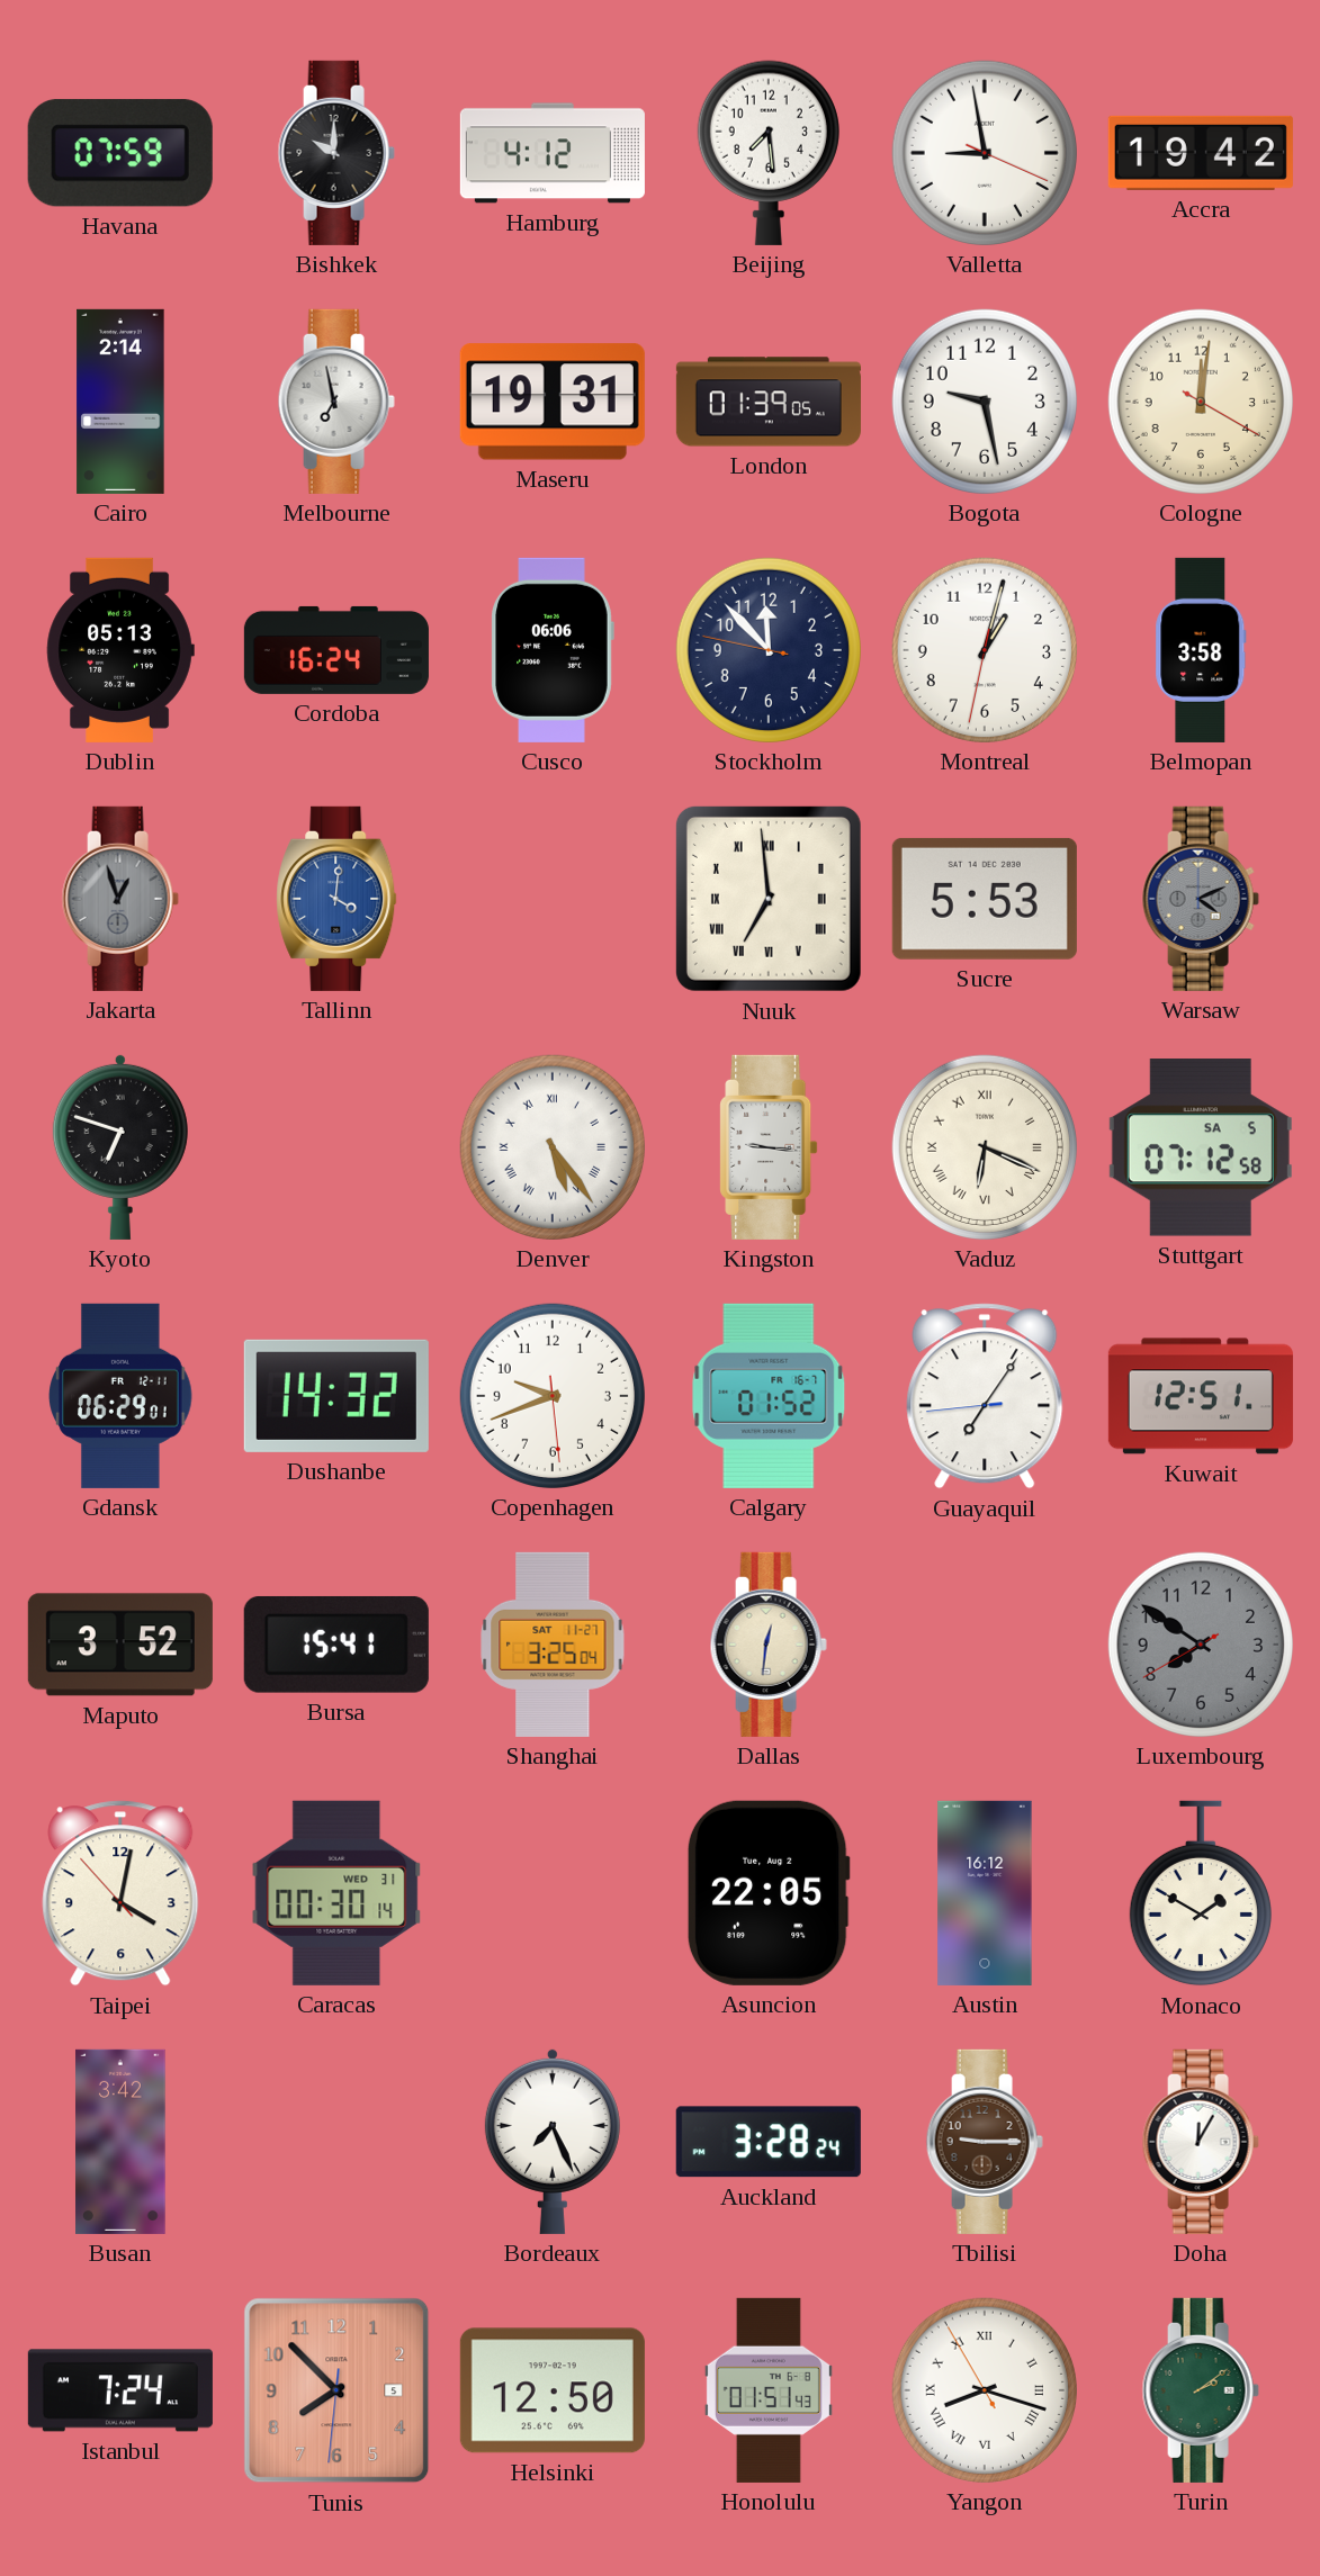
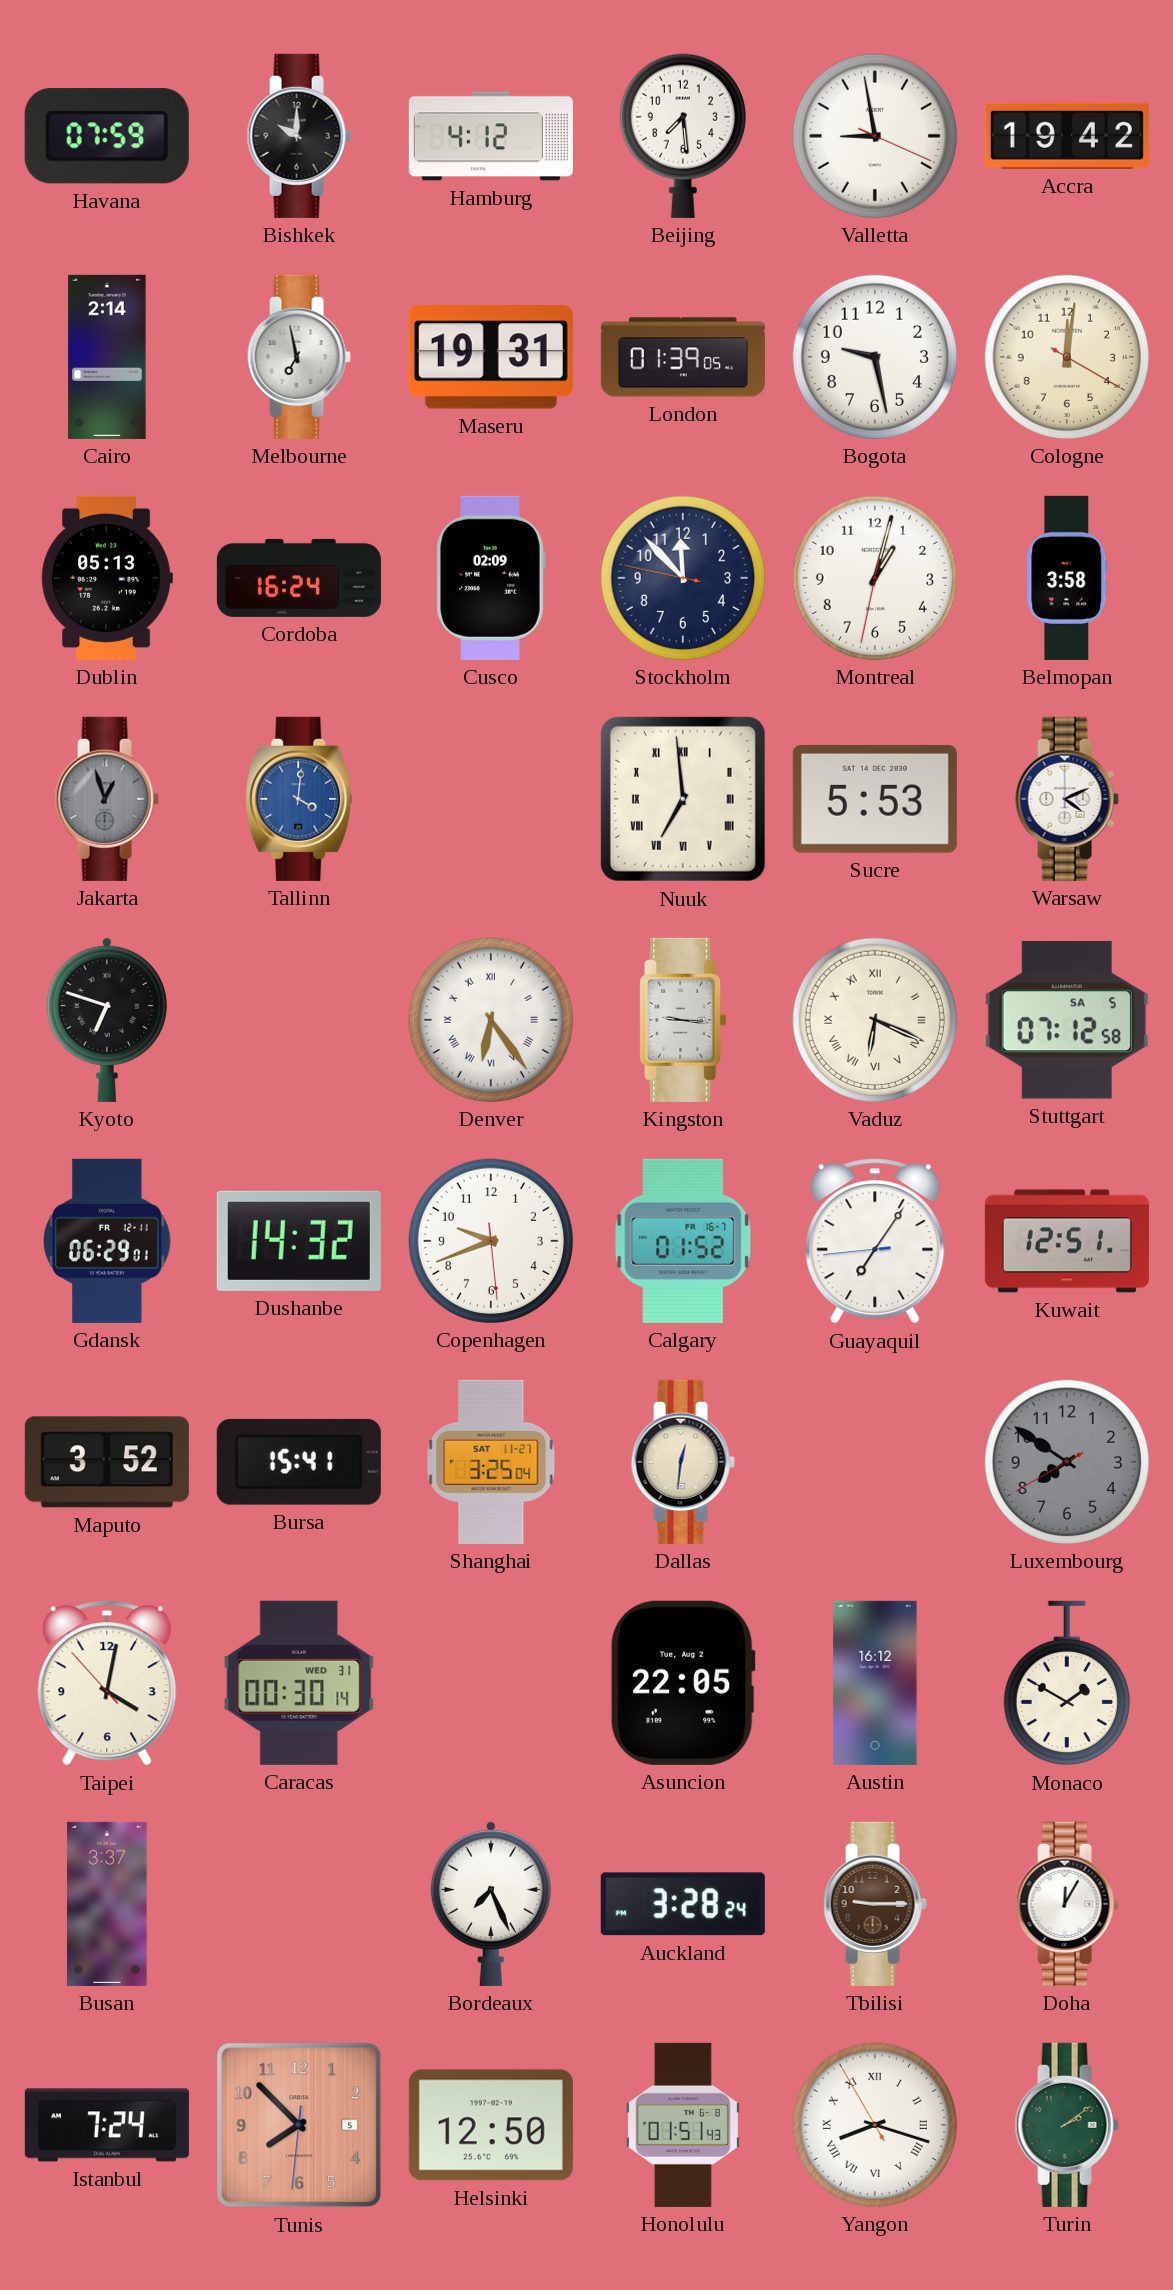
Cusco: 06:06 -> 02:09
Warsaw dial: grey -> white
Denver: 5:24 -> 6:24
Busan: 3:42 -> 3:37
